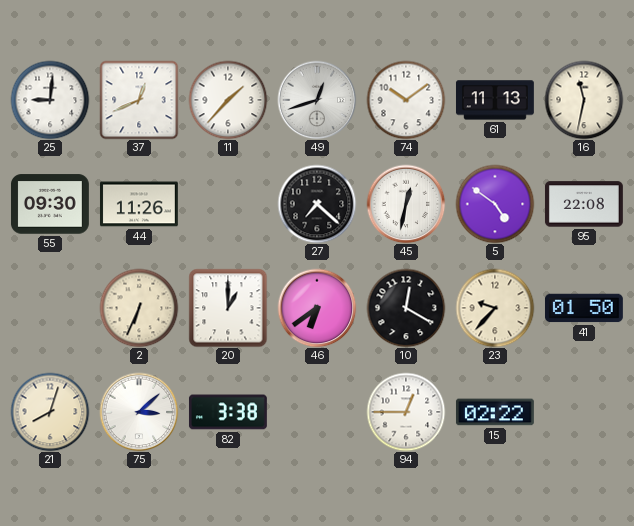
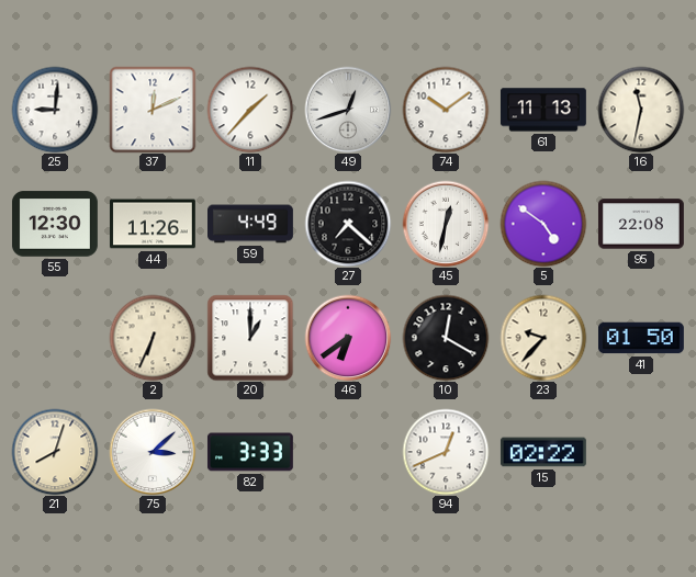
37: 12:41 -> 12:11
55: 09:30 -> 12:30
59: none -> 4:49
82: 3:38 -> 3:33
94: 12:45 -> 12:41
